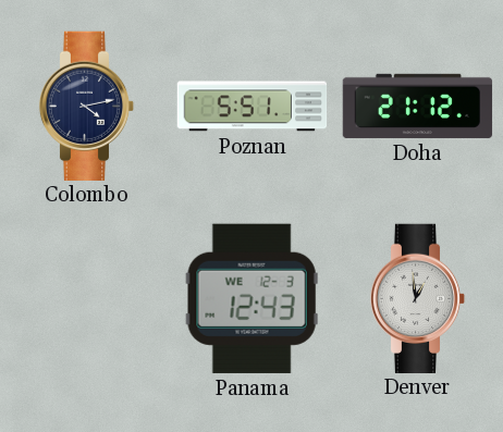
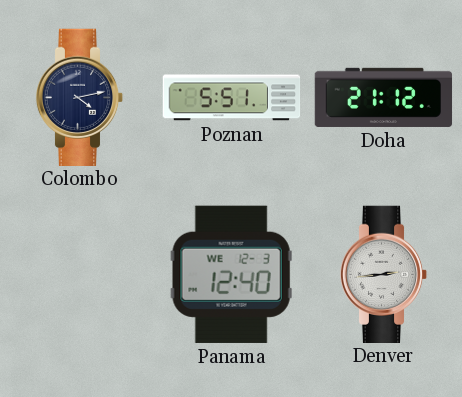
Panama: 12:43 -> 12:40
Denver: 12:59 -> 2:44
